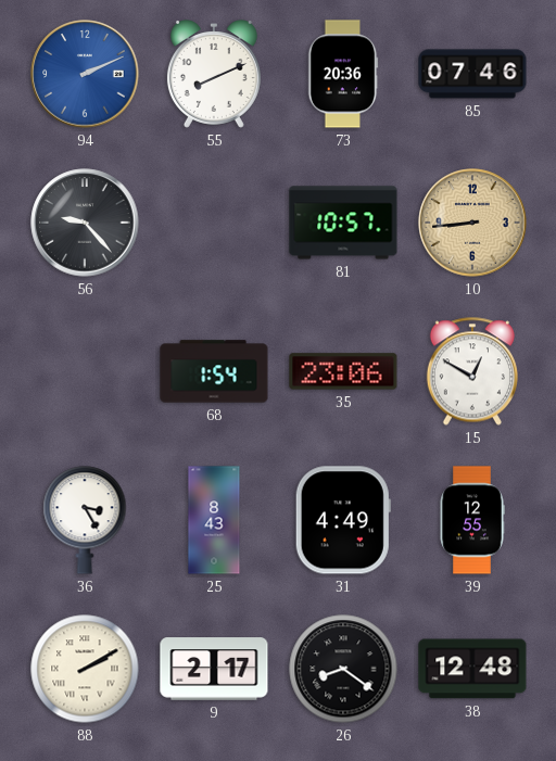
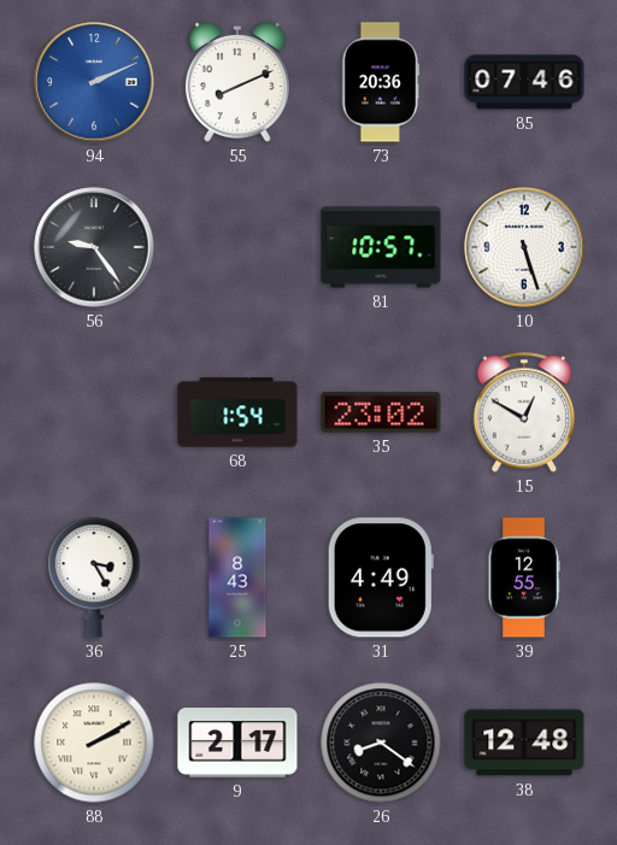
56: 9:23 -> 9:24
10: 8:44 -> 5:27
10 dial: champagne -> white
35: 23:06 -> 23:02
